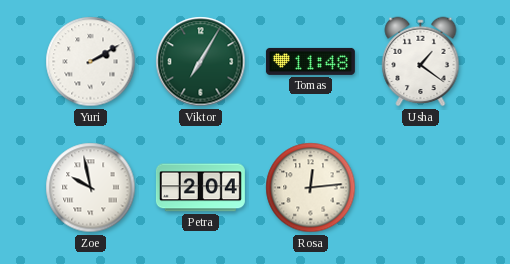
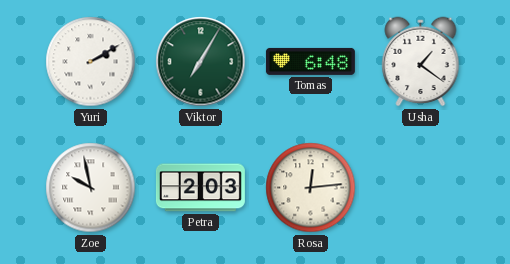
Tomas: 11:48 -> 6:48
Petra: 2:04 -> 2:03
